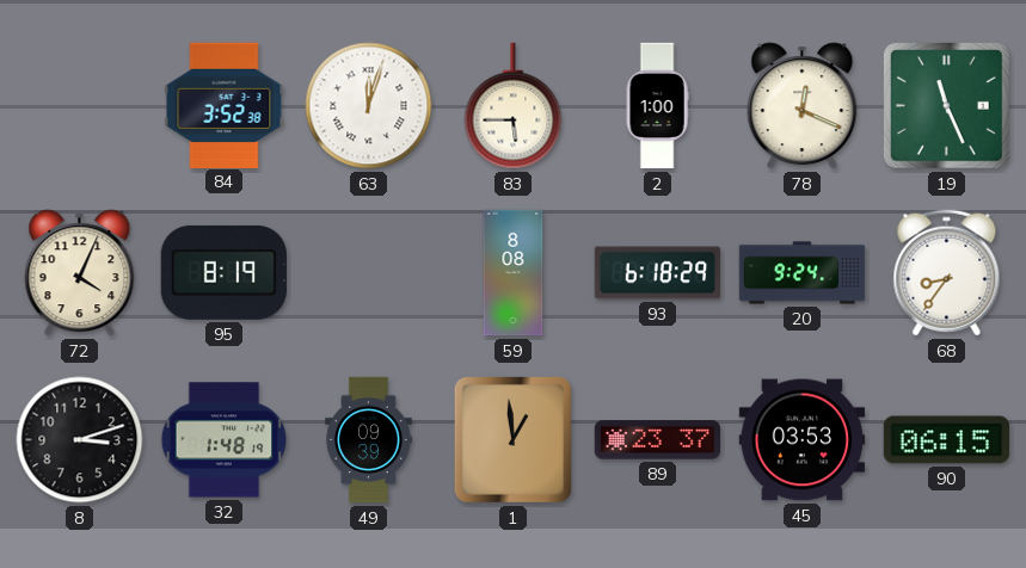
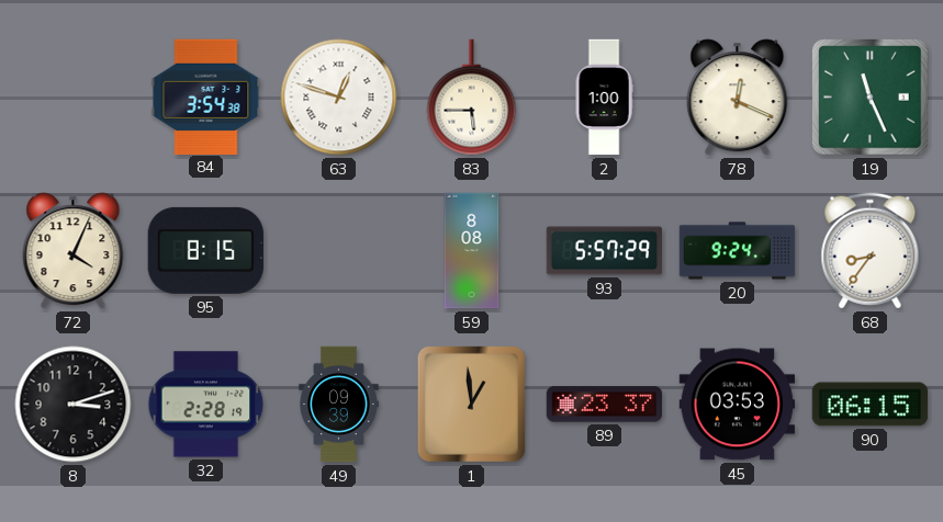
84: 3:52 -> 3:54
63: 12:03 -> 12:48
95: 8:19 -> 8:15
93: 6:18 -> 5:57
32: 1:48 -> 2:28
